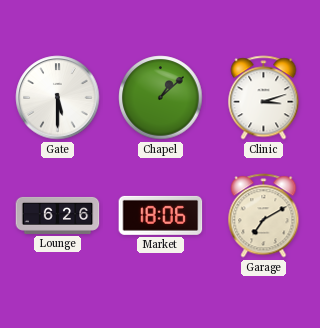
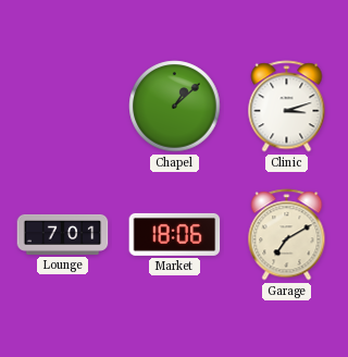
Gate: 5:30 -> none
Lounge: 6:26 -> 7:01
